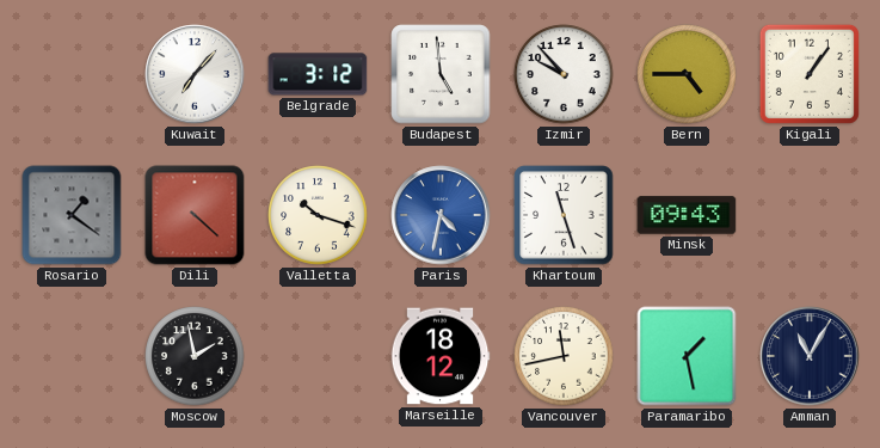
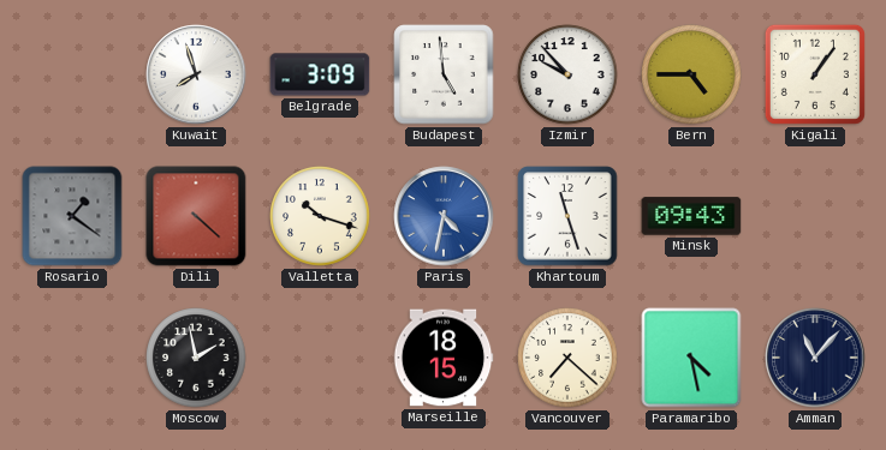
Kuwait: 7:07 -> 7:57
Belgrade: 3:12 -> 3:09
Marseille: 18:12 -> 18:15
Vancouver: 11:43 -> 7:22
Paramaribo: 1:28 -> 4:28
Amman: 11:05 -> 11:07
